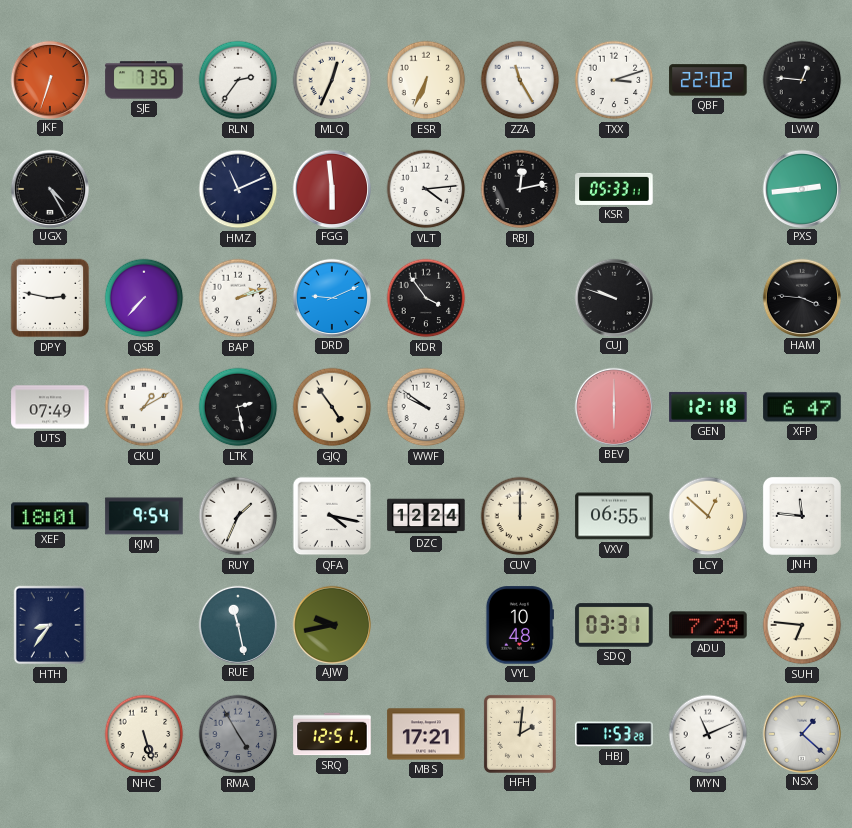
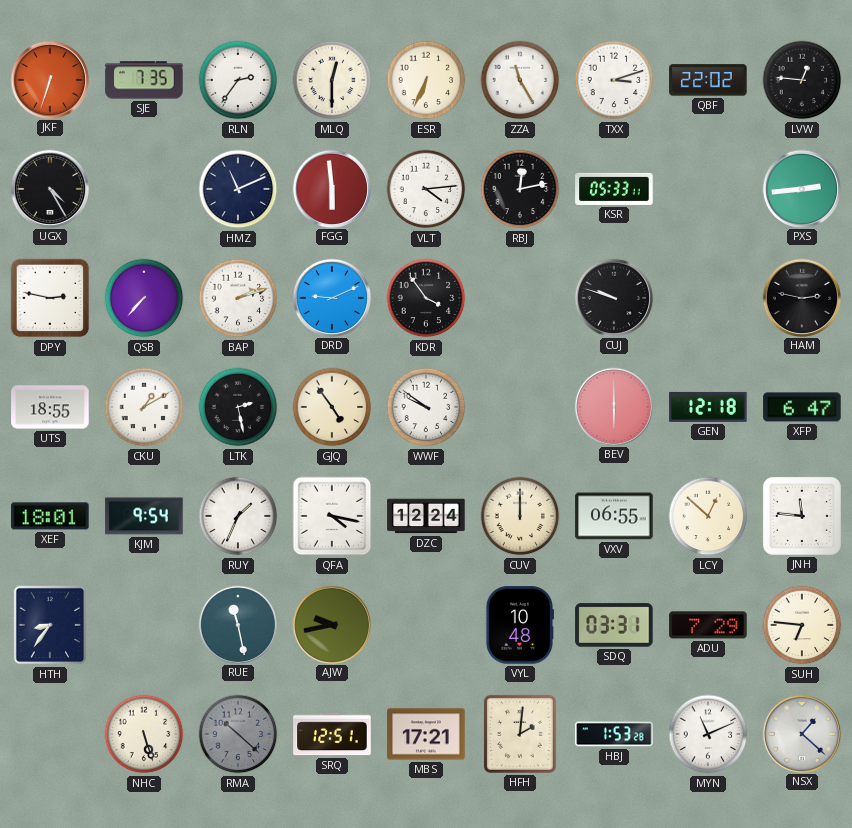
MLQ: 12:34 -> 12:30
HAM: 3:46 -> 2:47
UTS: 07:49 -> 18:55
RMA: 4:55 -> 10:22
